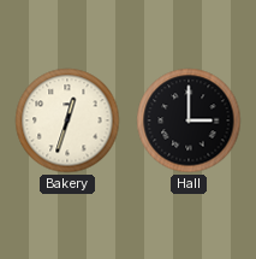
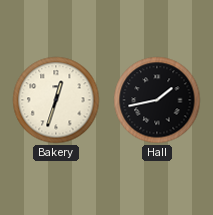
Hall: 3:00 -> 1:43
